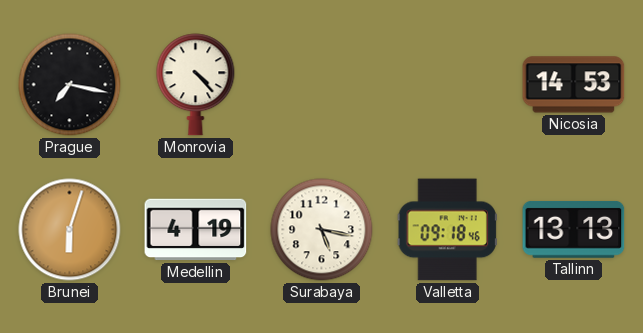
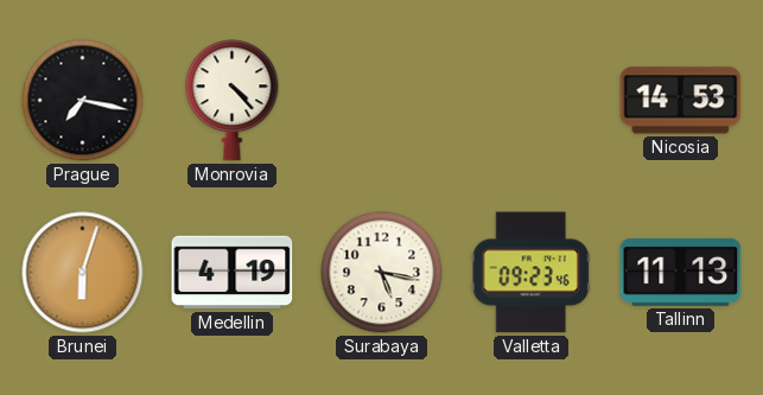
Valletta: 09:18 -> 09:23
Tallinn: 13:13 -> 11:13
